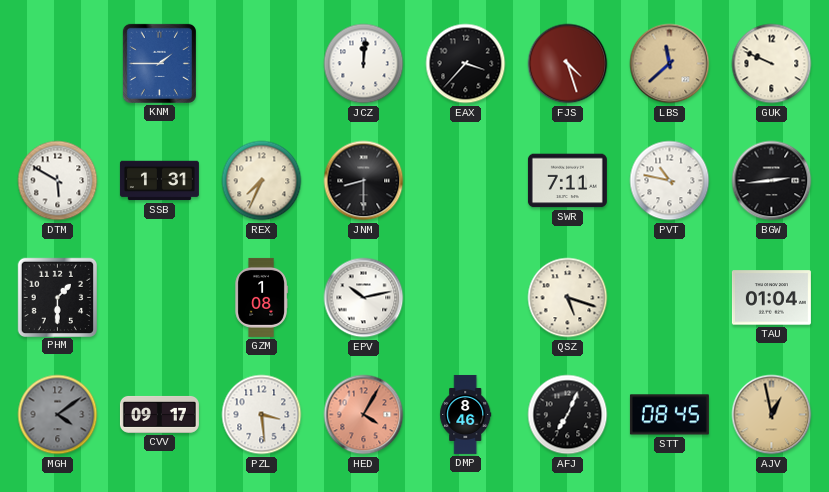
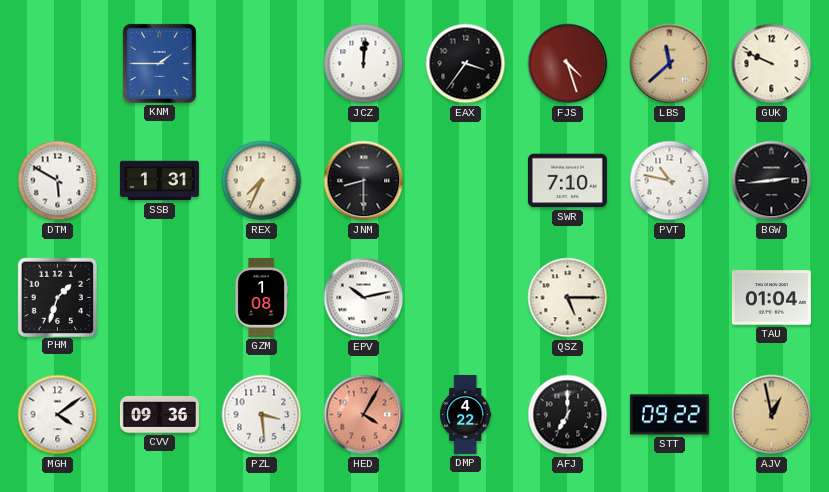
EAX: 3:37 -> 3:36
SWR: 7:11 -> 7:10
PHM: 1:30 -> 1:33
QSZ: 5:18 -> 5:15
MGH dial: grey -> white
CVV: 09:17 -> 09:36
DMP: 8:46 -> 4:22
AFJ: 7:04 -> 7:00
STT: 08:45 -> 09:22
